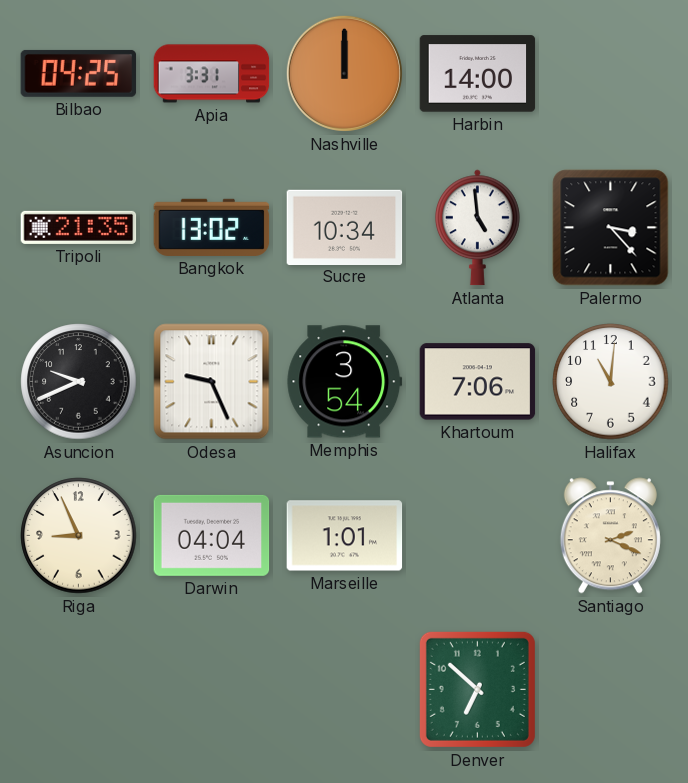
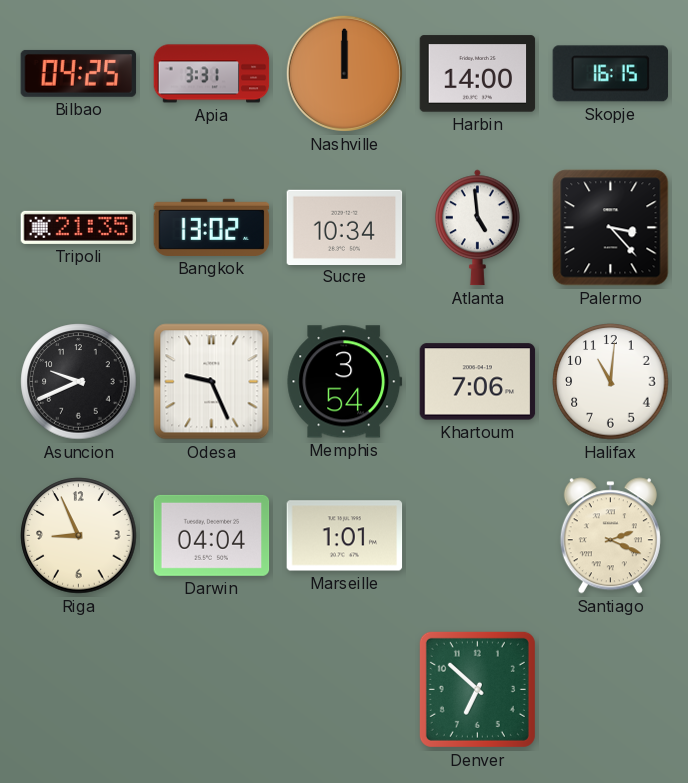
Skopje: none -> 16:15
